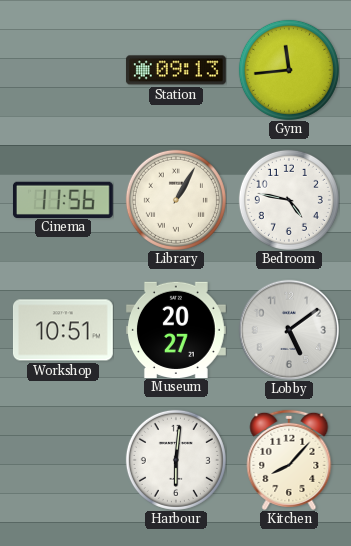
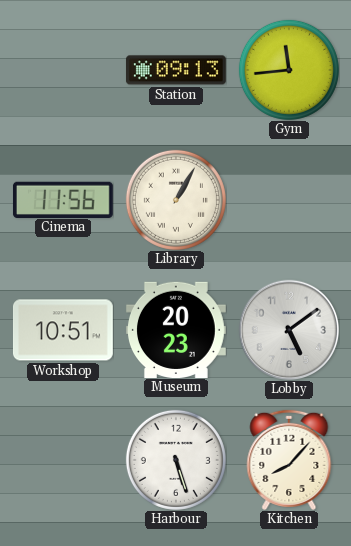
Bedroom: 4:47 -> none
Museum: 20:27 -> 20:23
Harbour: 6:01 -> 5:27
